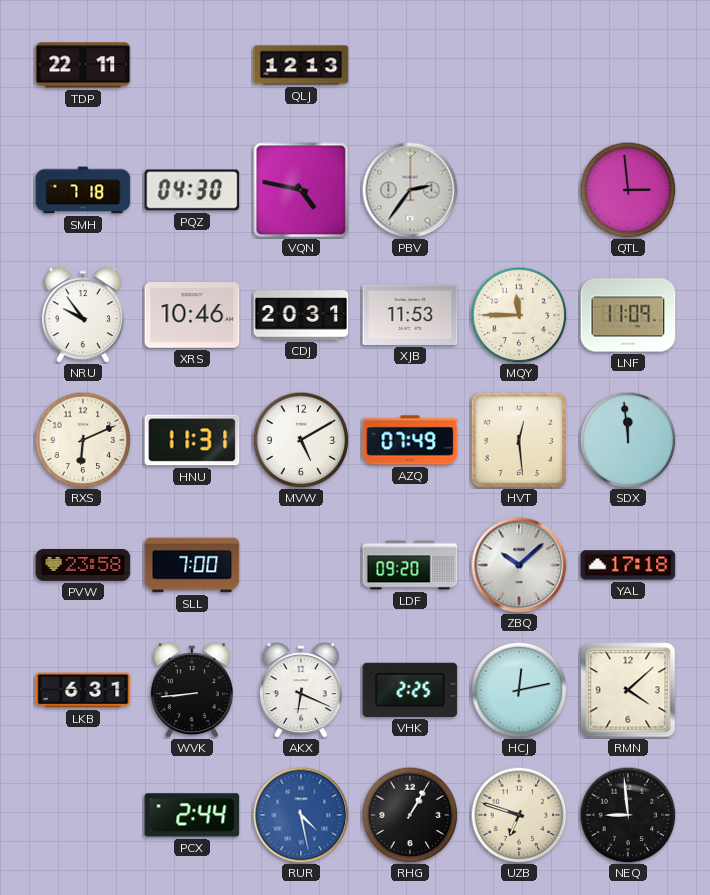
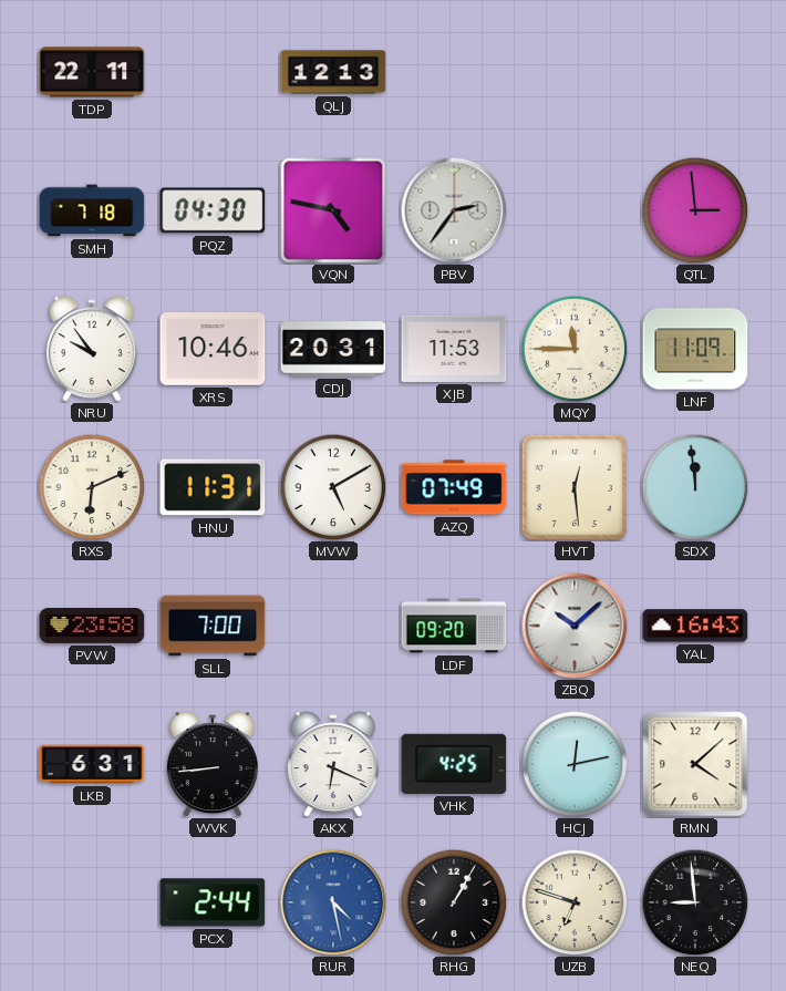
YAL: 17:18 -> 16:43
VHK: 2:25 -> 4:25
